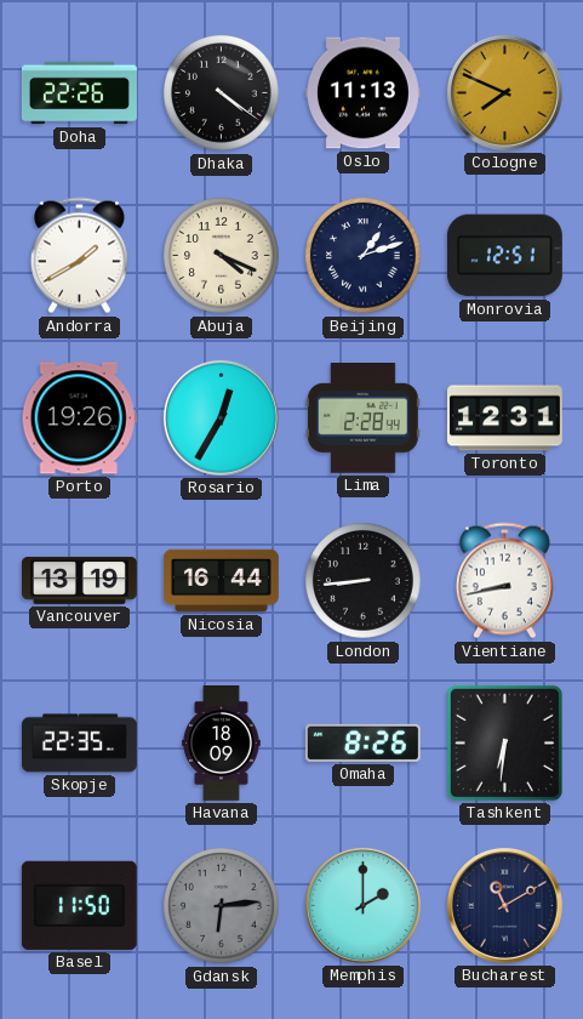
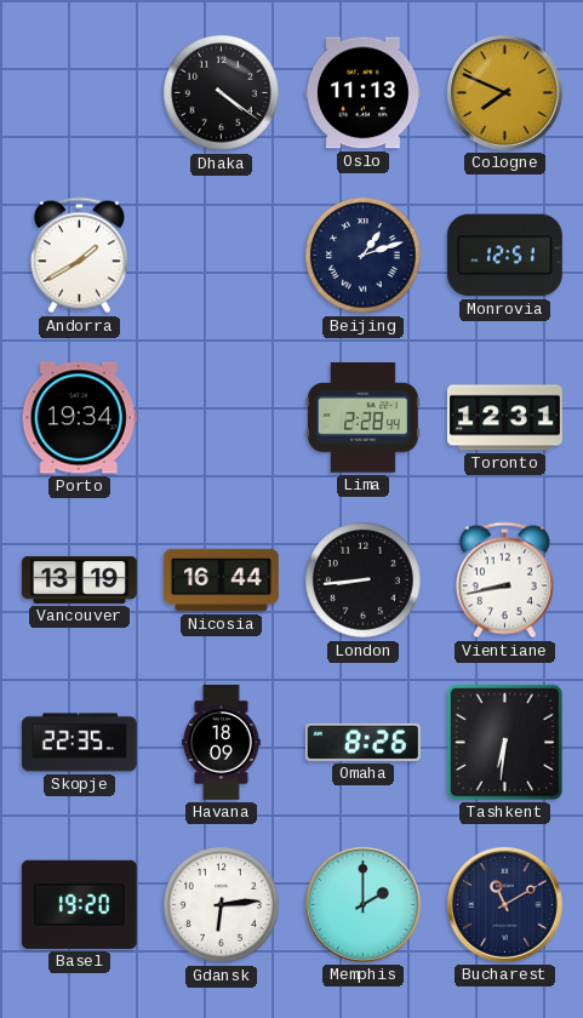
Doha: 22:26 -> none
Abuja: 4:19 -> none
Porto: 19:26 -> 19:34
Rosario: 12:35 -> none
Basel: 11:50 -> 19:20
Gdansk dial: grey -> white
